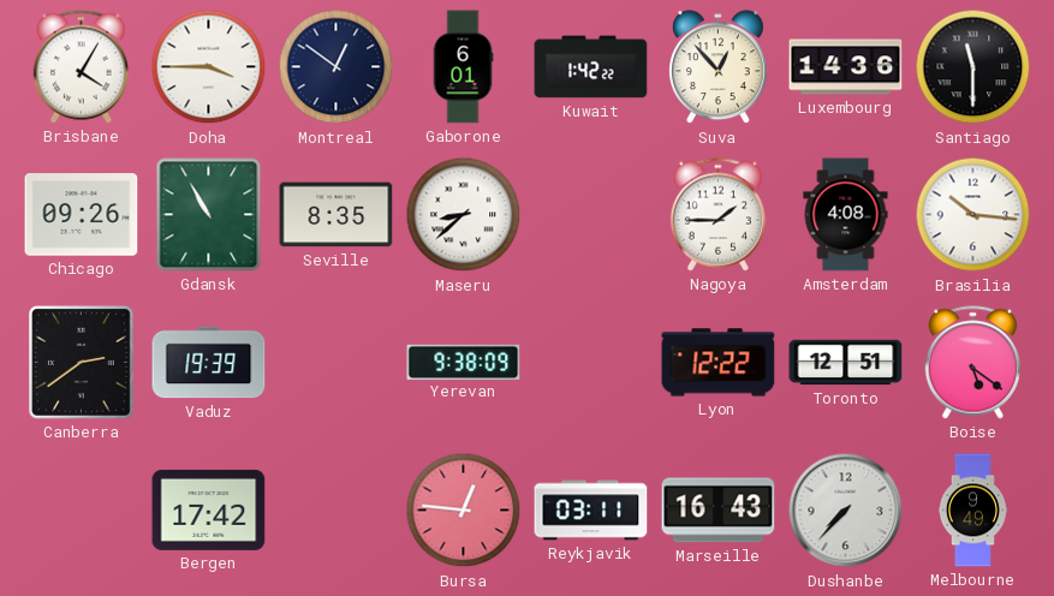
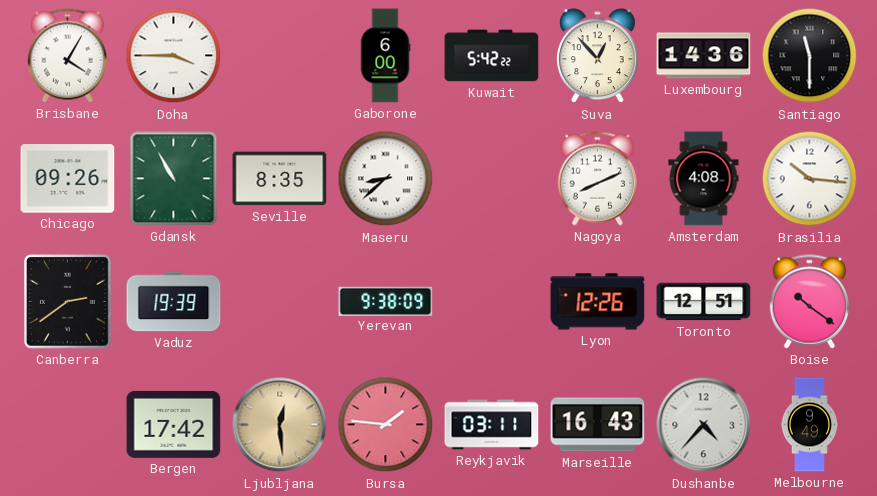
Montreal: 12:51 -> none
Gaborone: 6:01 -> 6:00
Kuwait: 1:42 -> 5:42
Nagoya: 1:45 -> 8:11
Lyon: 12:22 -> 12:26
Boise: 5:21 -> 10:21
Ljubljana: none -> 12:29
Bursa: 12:46 -> 1:46
Dushanbe: 7:37 -> 4:37
